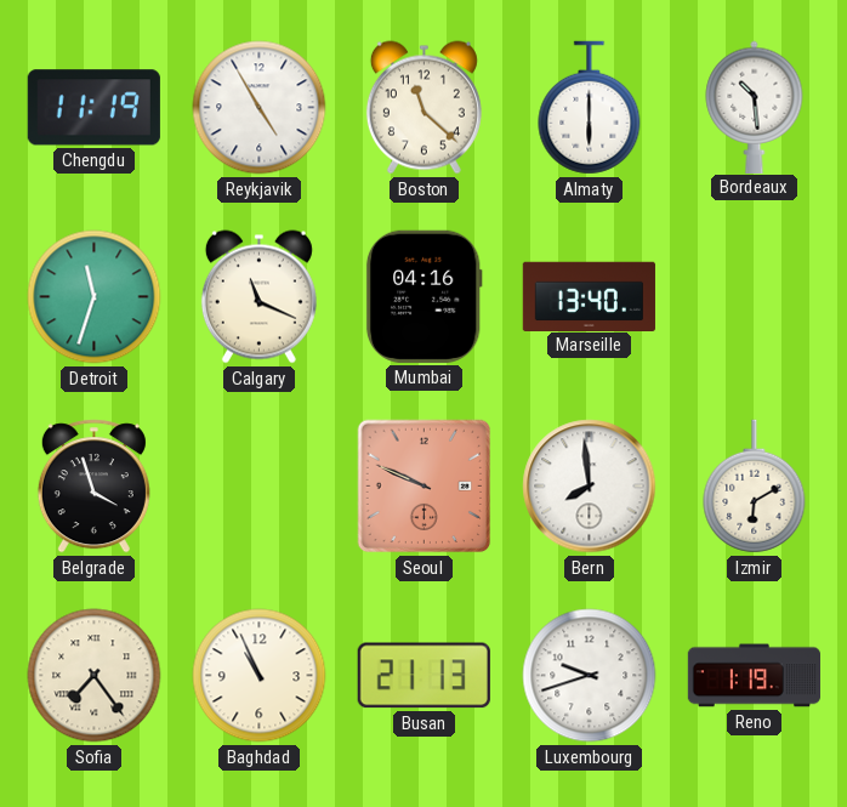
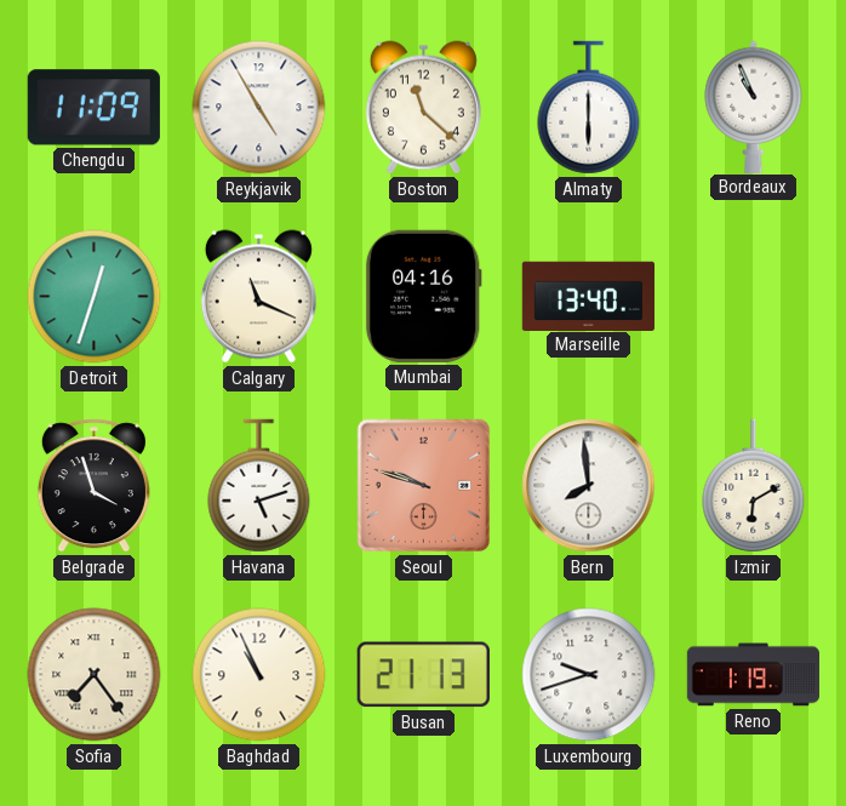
Chengdu: 11:19 -> 11:09
Bordeaux: 10:29 -> 10:56
Detroit: 11:33 -> 12:33
Havana: none -> 5:12
Seoul: 9:49 -> 9:48
